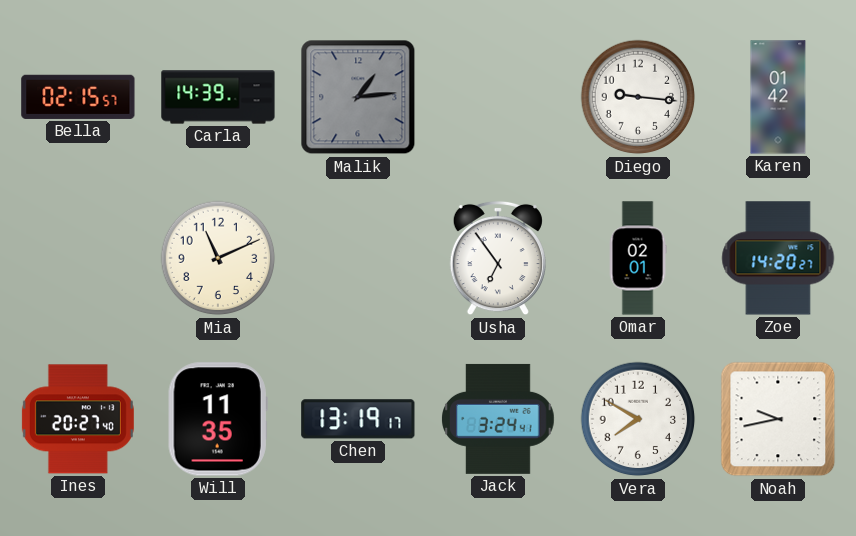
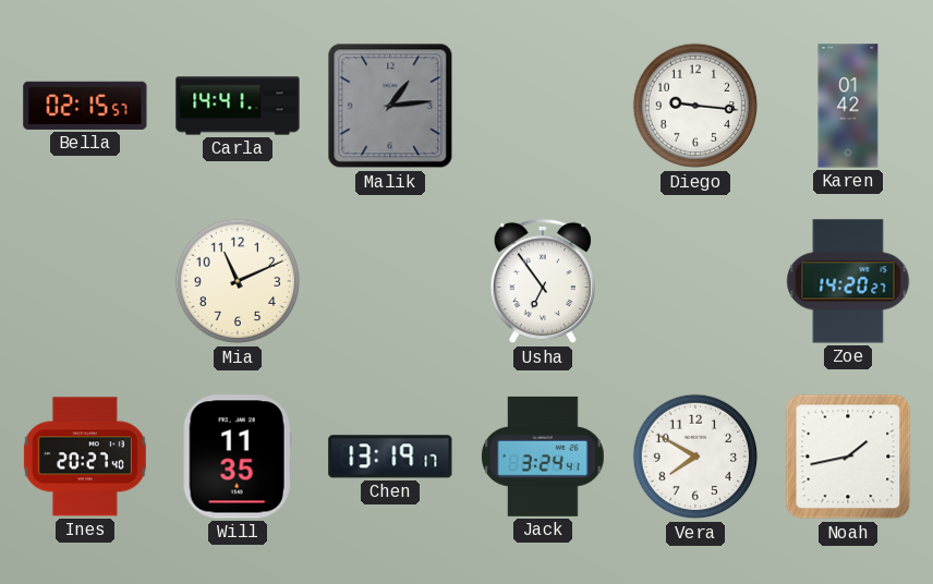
Carla: 14:39 -> 14:41
Omar: 02:01 -> none
Noah: 9:43 -> 1:43
